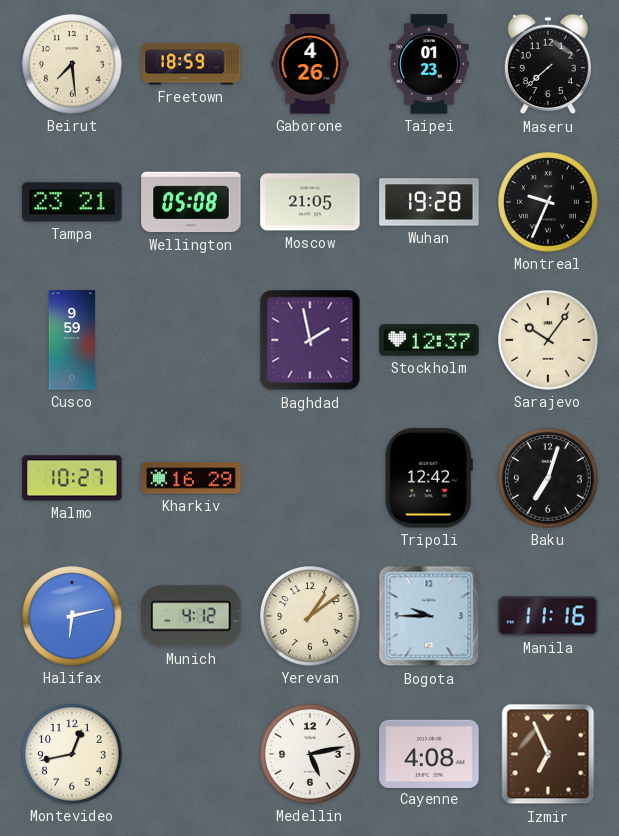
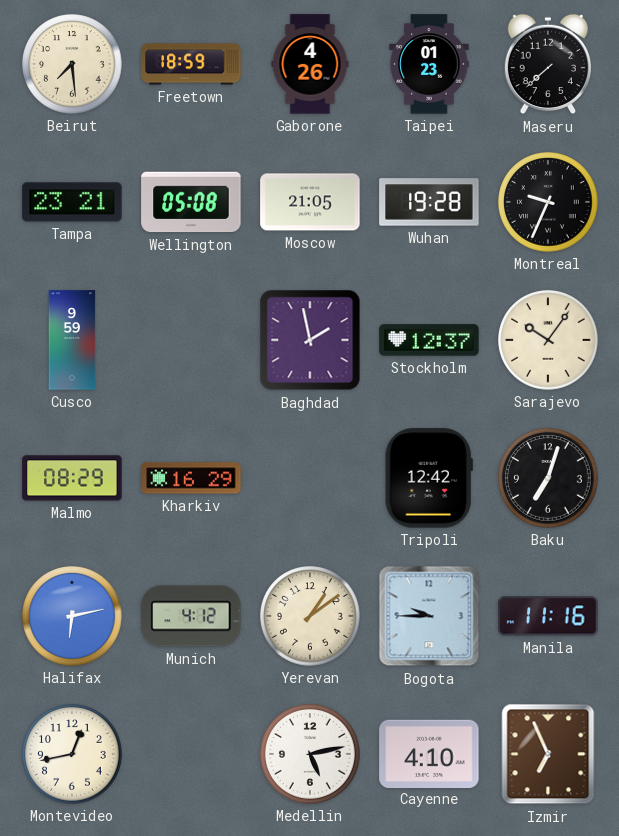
Malmo: 10:27 -> 08:29
Cayenne: 4:08 -> 4:10
